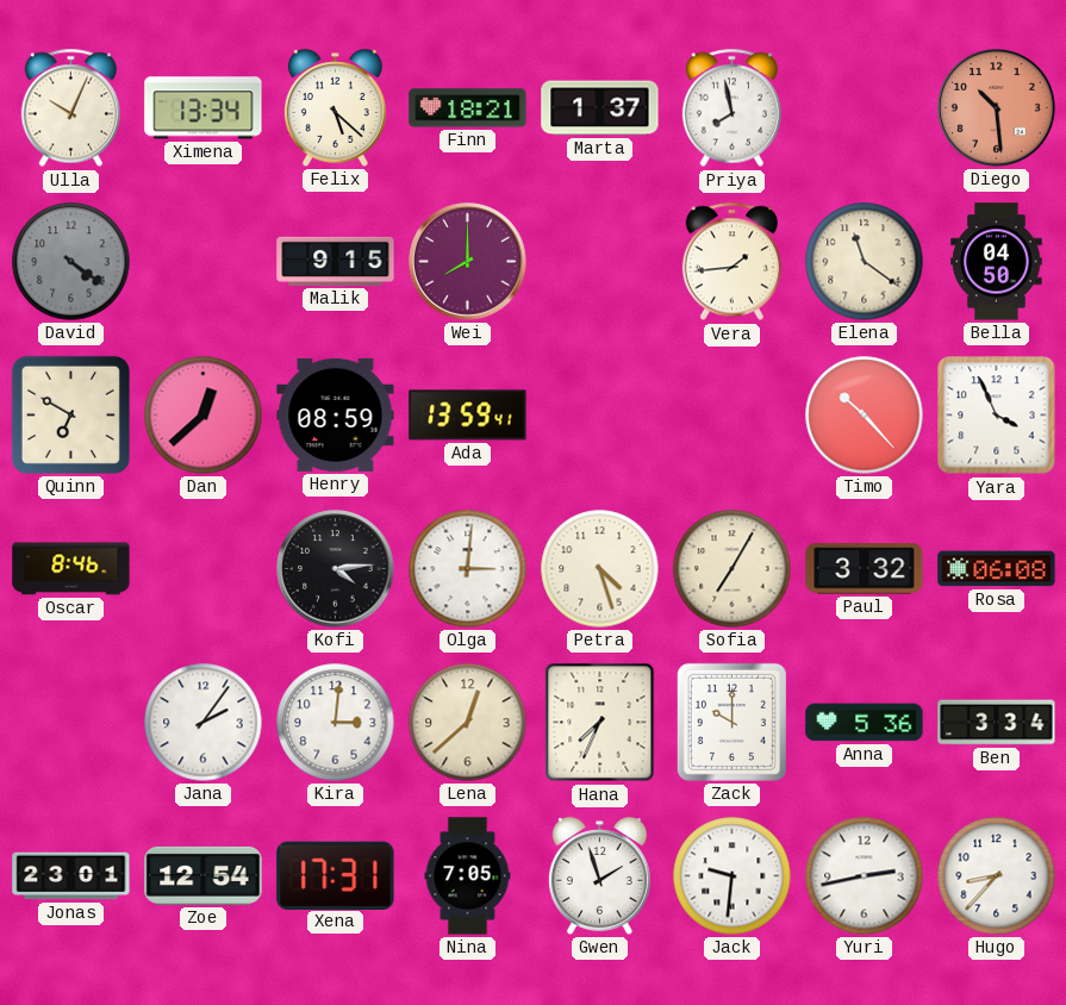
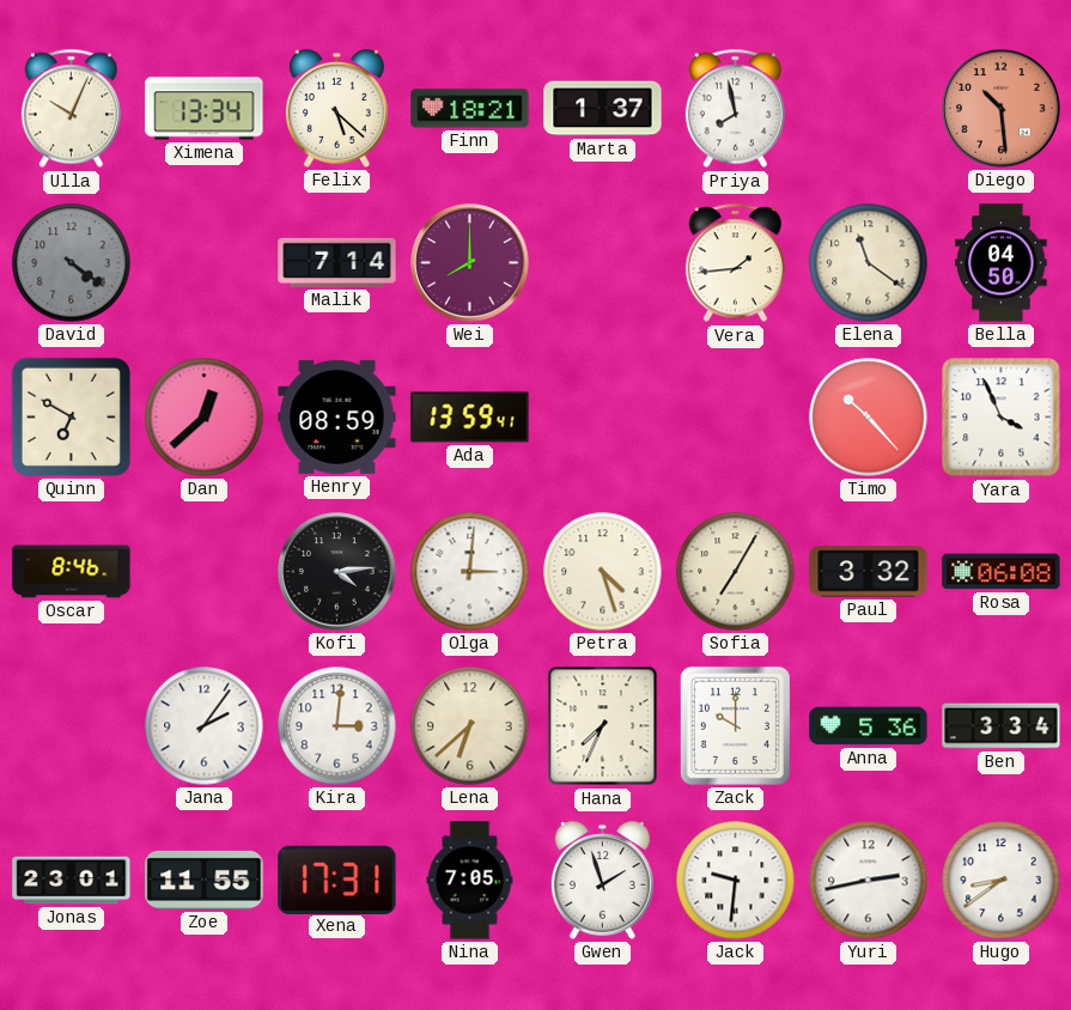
Malik: 9:15 -> 7:14
Lena: 12:38 -> 6:38
Zoe: 12:54 -> 11:55
Hugo: 8:37 -> 8:39
